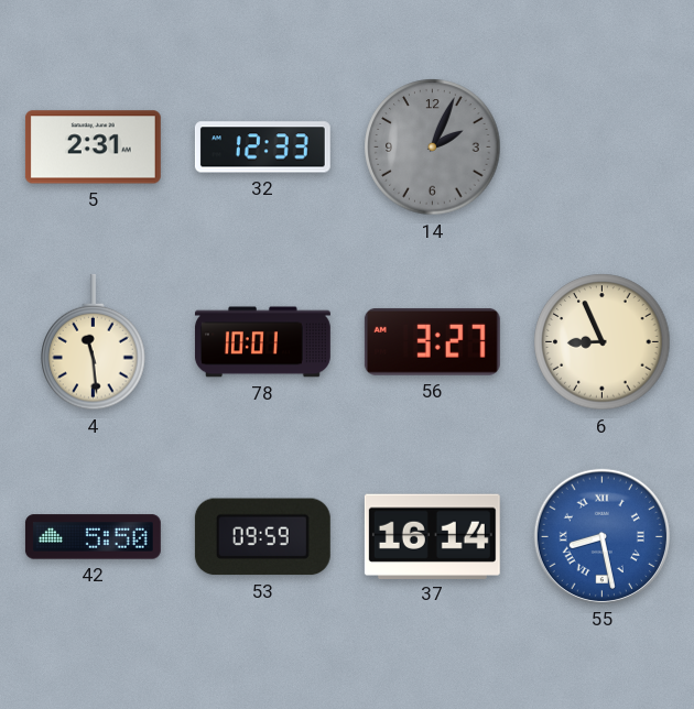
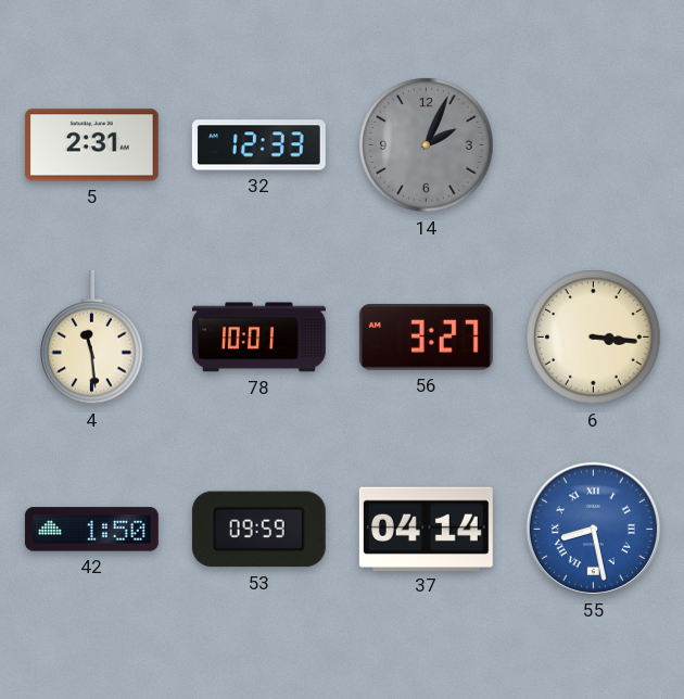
6: 8:56 -> 3:16
42: 5:50 -> 1:50
37: 16:14 -> 04:14
